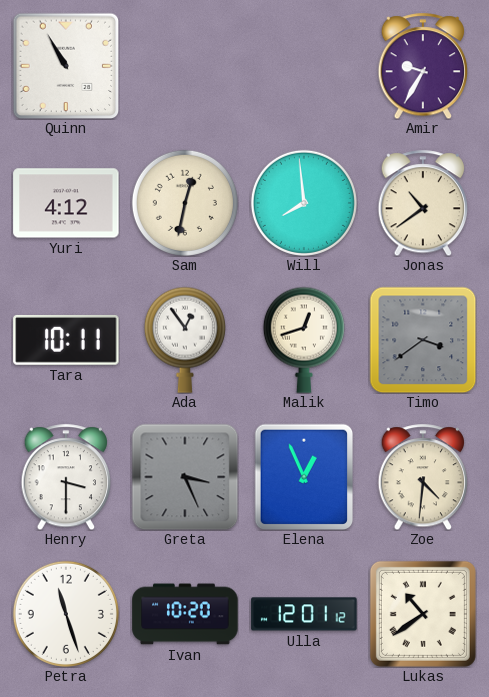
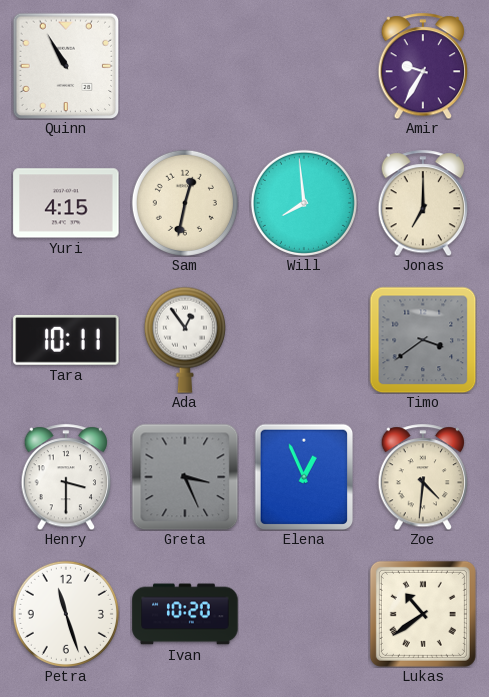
Yuri: 4:12 -> 4:15
Jonas: 10:39 -> 7:00
Malik: 12:42 -> none
Ulla: 12:01 -> none
